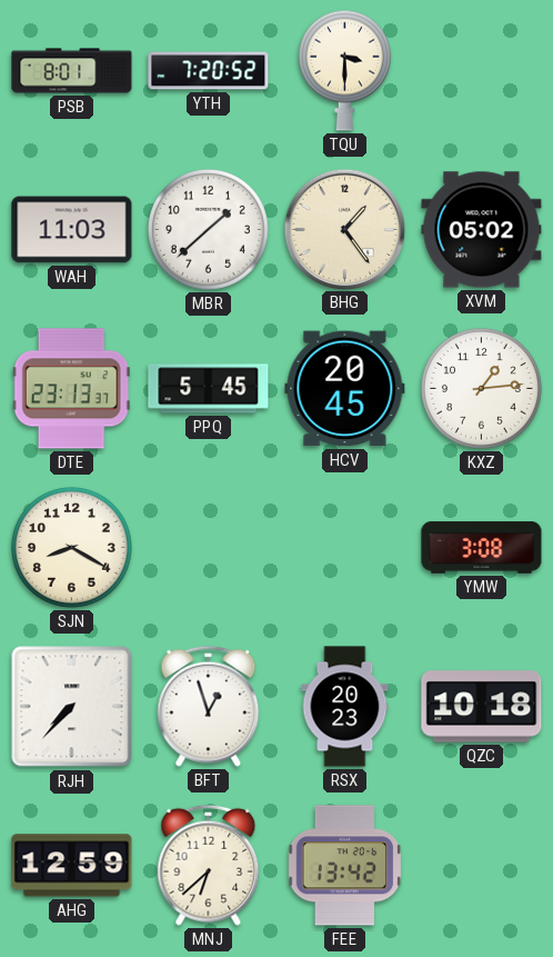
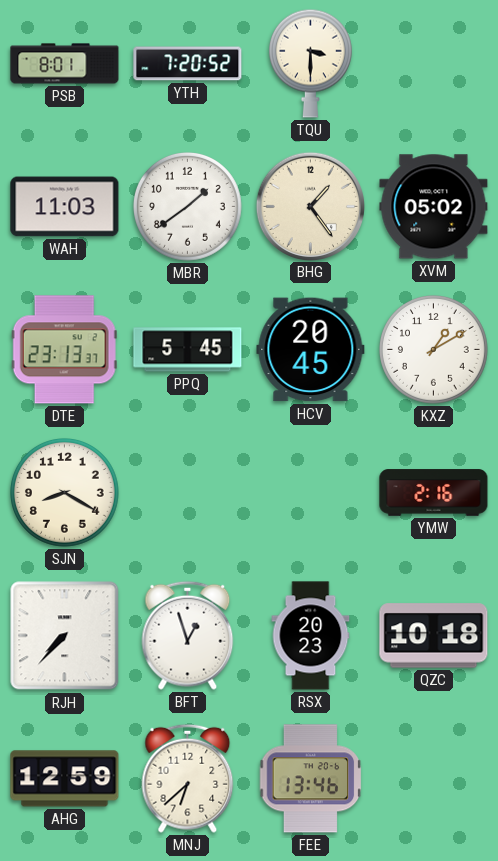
MBR: 1:38 -> 1:39
KXZ: 1:14 -> 1:10
YMW: 3:08 -> 2:16
FEE: 13:42 -> 13:46
